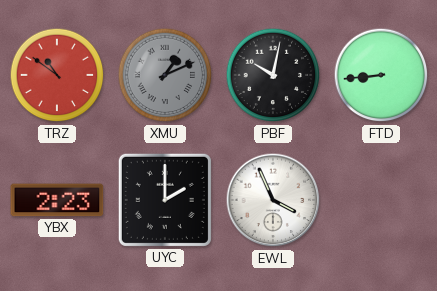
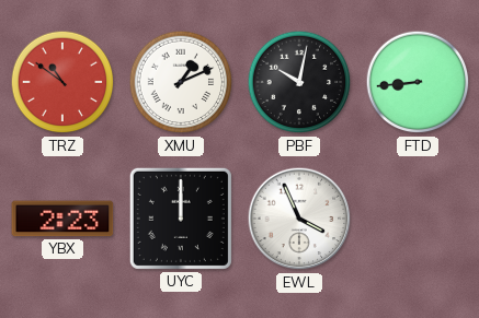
XMU dial: grey -> white
UYC: 2:00 -> 12:00
